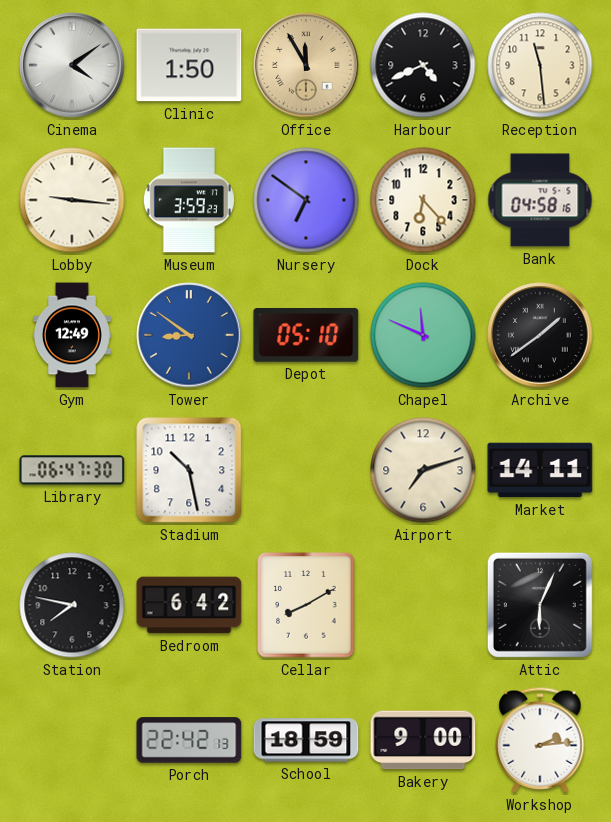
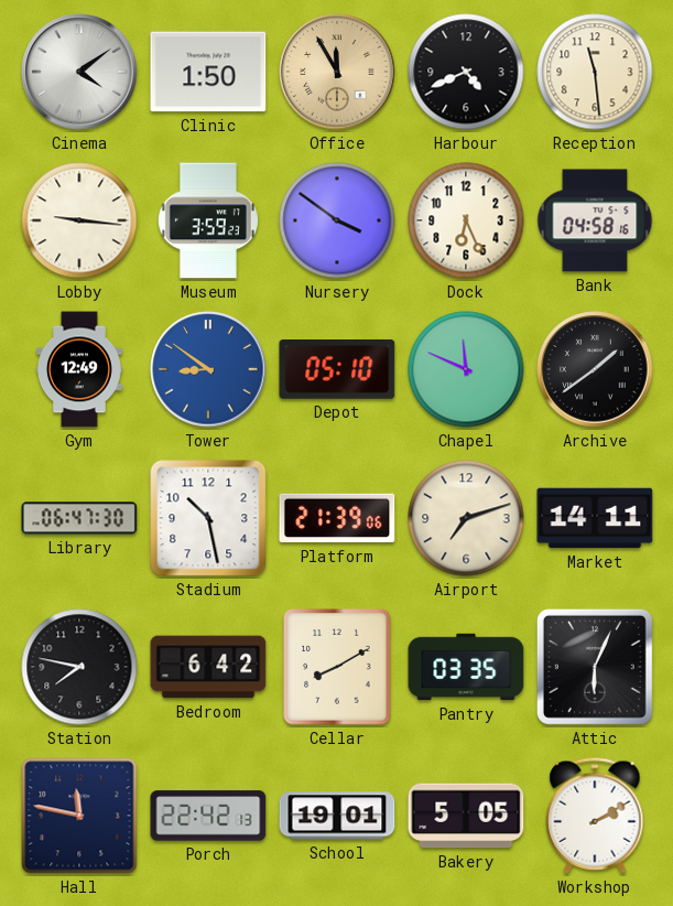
Nursery: 6:51 -> 3:51
Dock: 6:23 -> 6:26
Platform: none -> 21:39
Pantry: none -> 03:35
Hall: none -> 11:47
School: 18:59 -> 19:01
Bakery: 9:00 -> 5:05
Workshop: 2:14 -> 2:10
